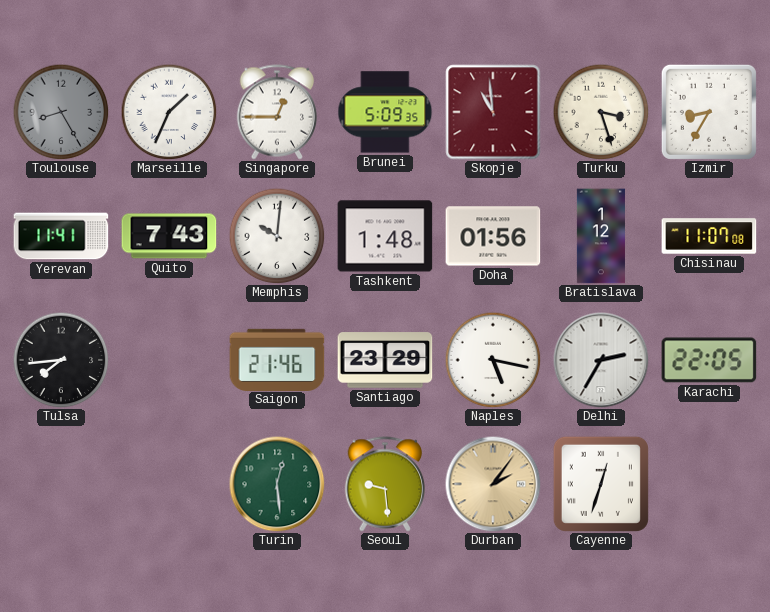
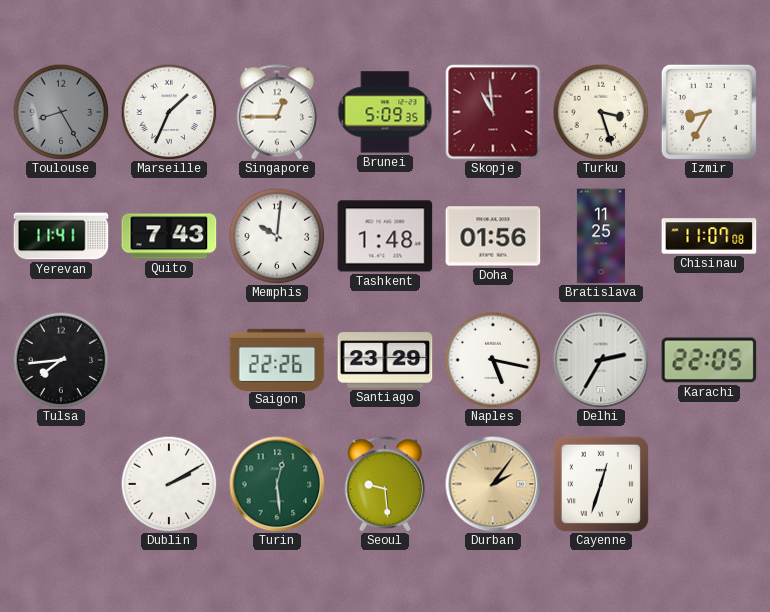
Bratislava: 1:12 -> 11:25
Saigon: 21:46 -> 22:26
Dublin: none -> 2:10
